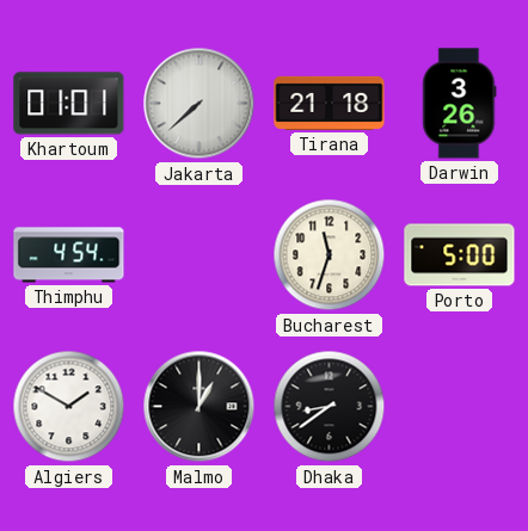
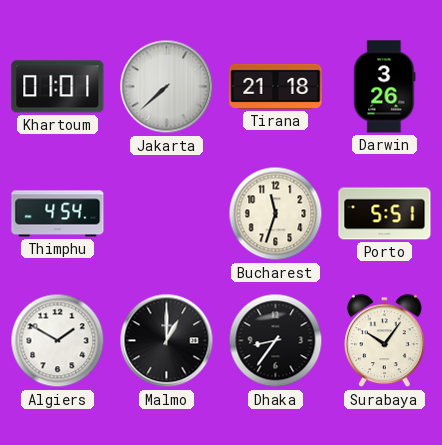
Porto: 5:00 -> 5:51
Dhaka: 8:39 -> 8:36
Surabaya: none -> 10:06
